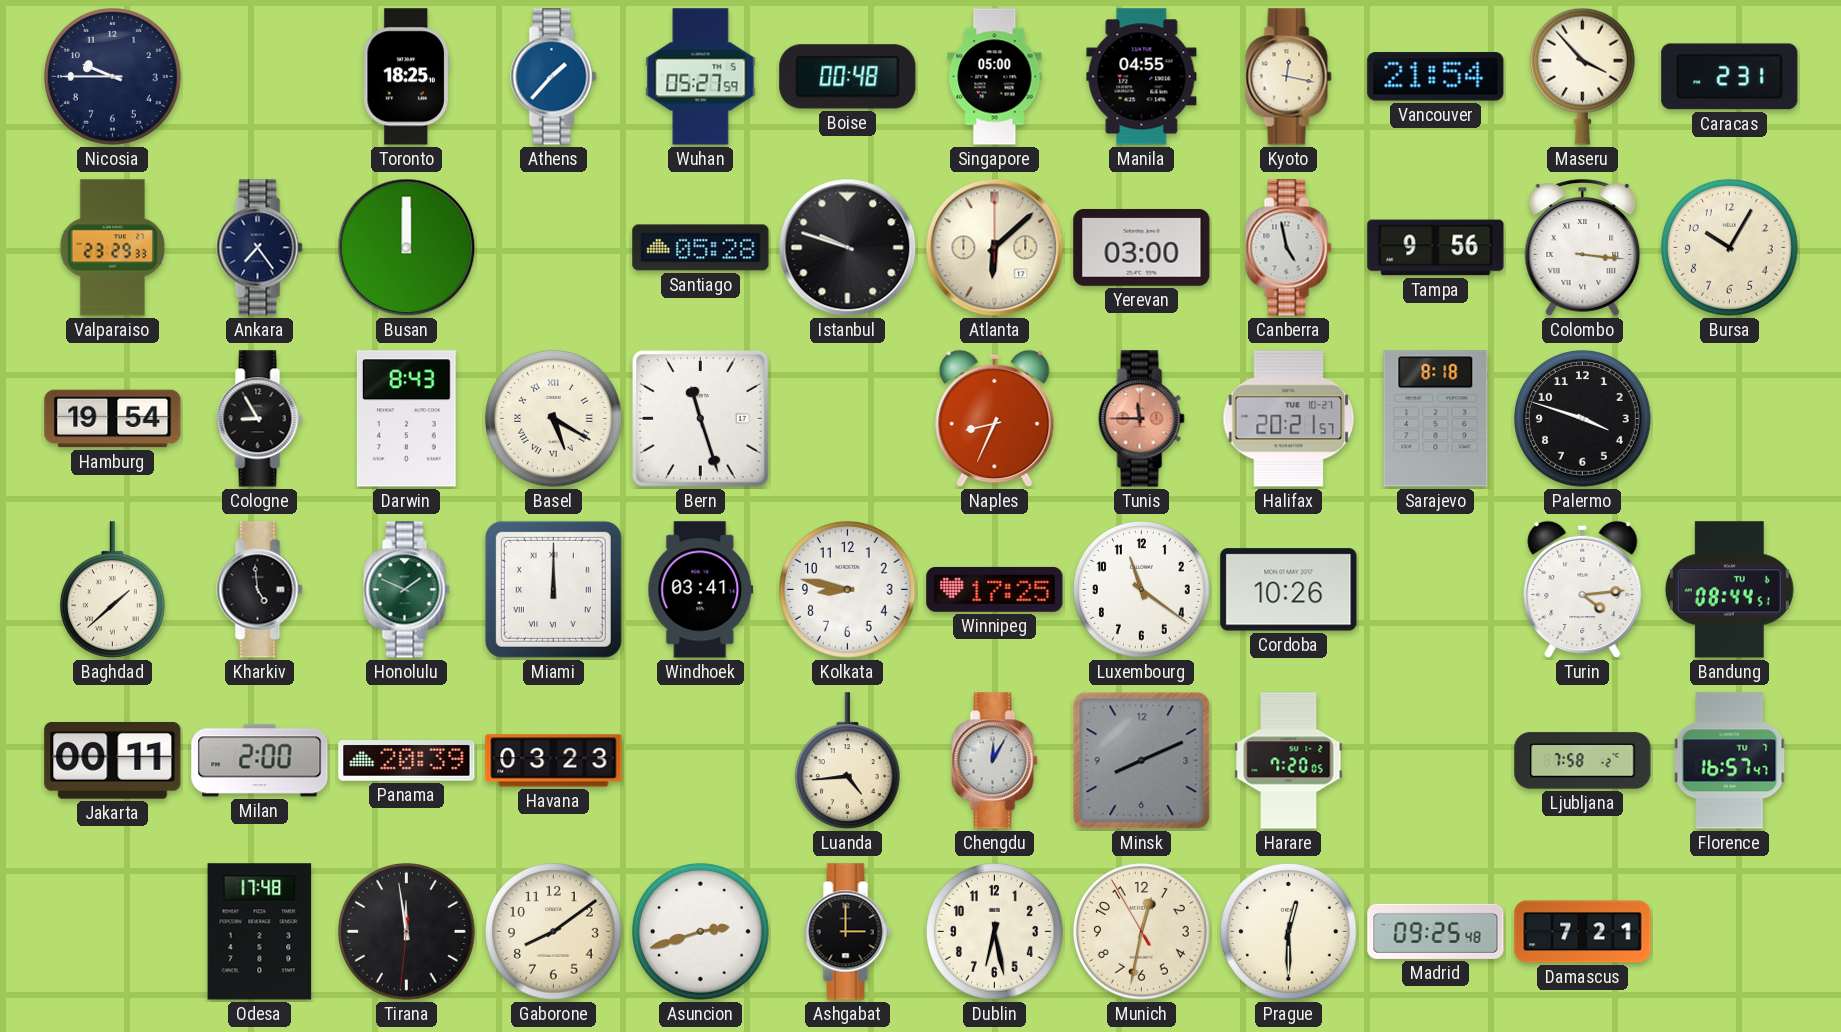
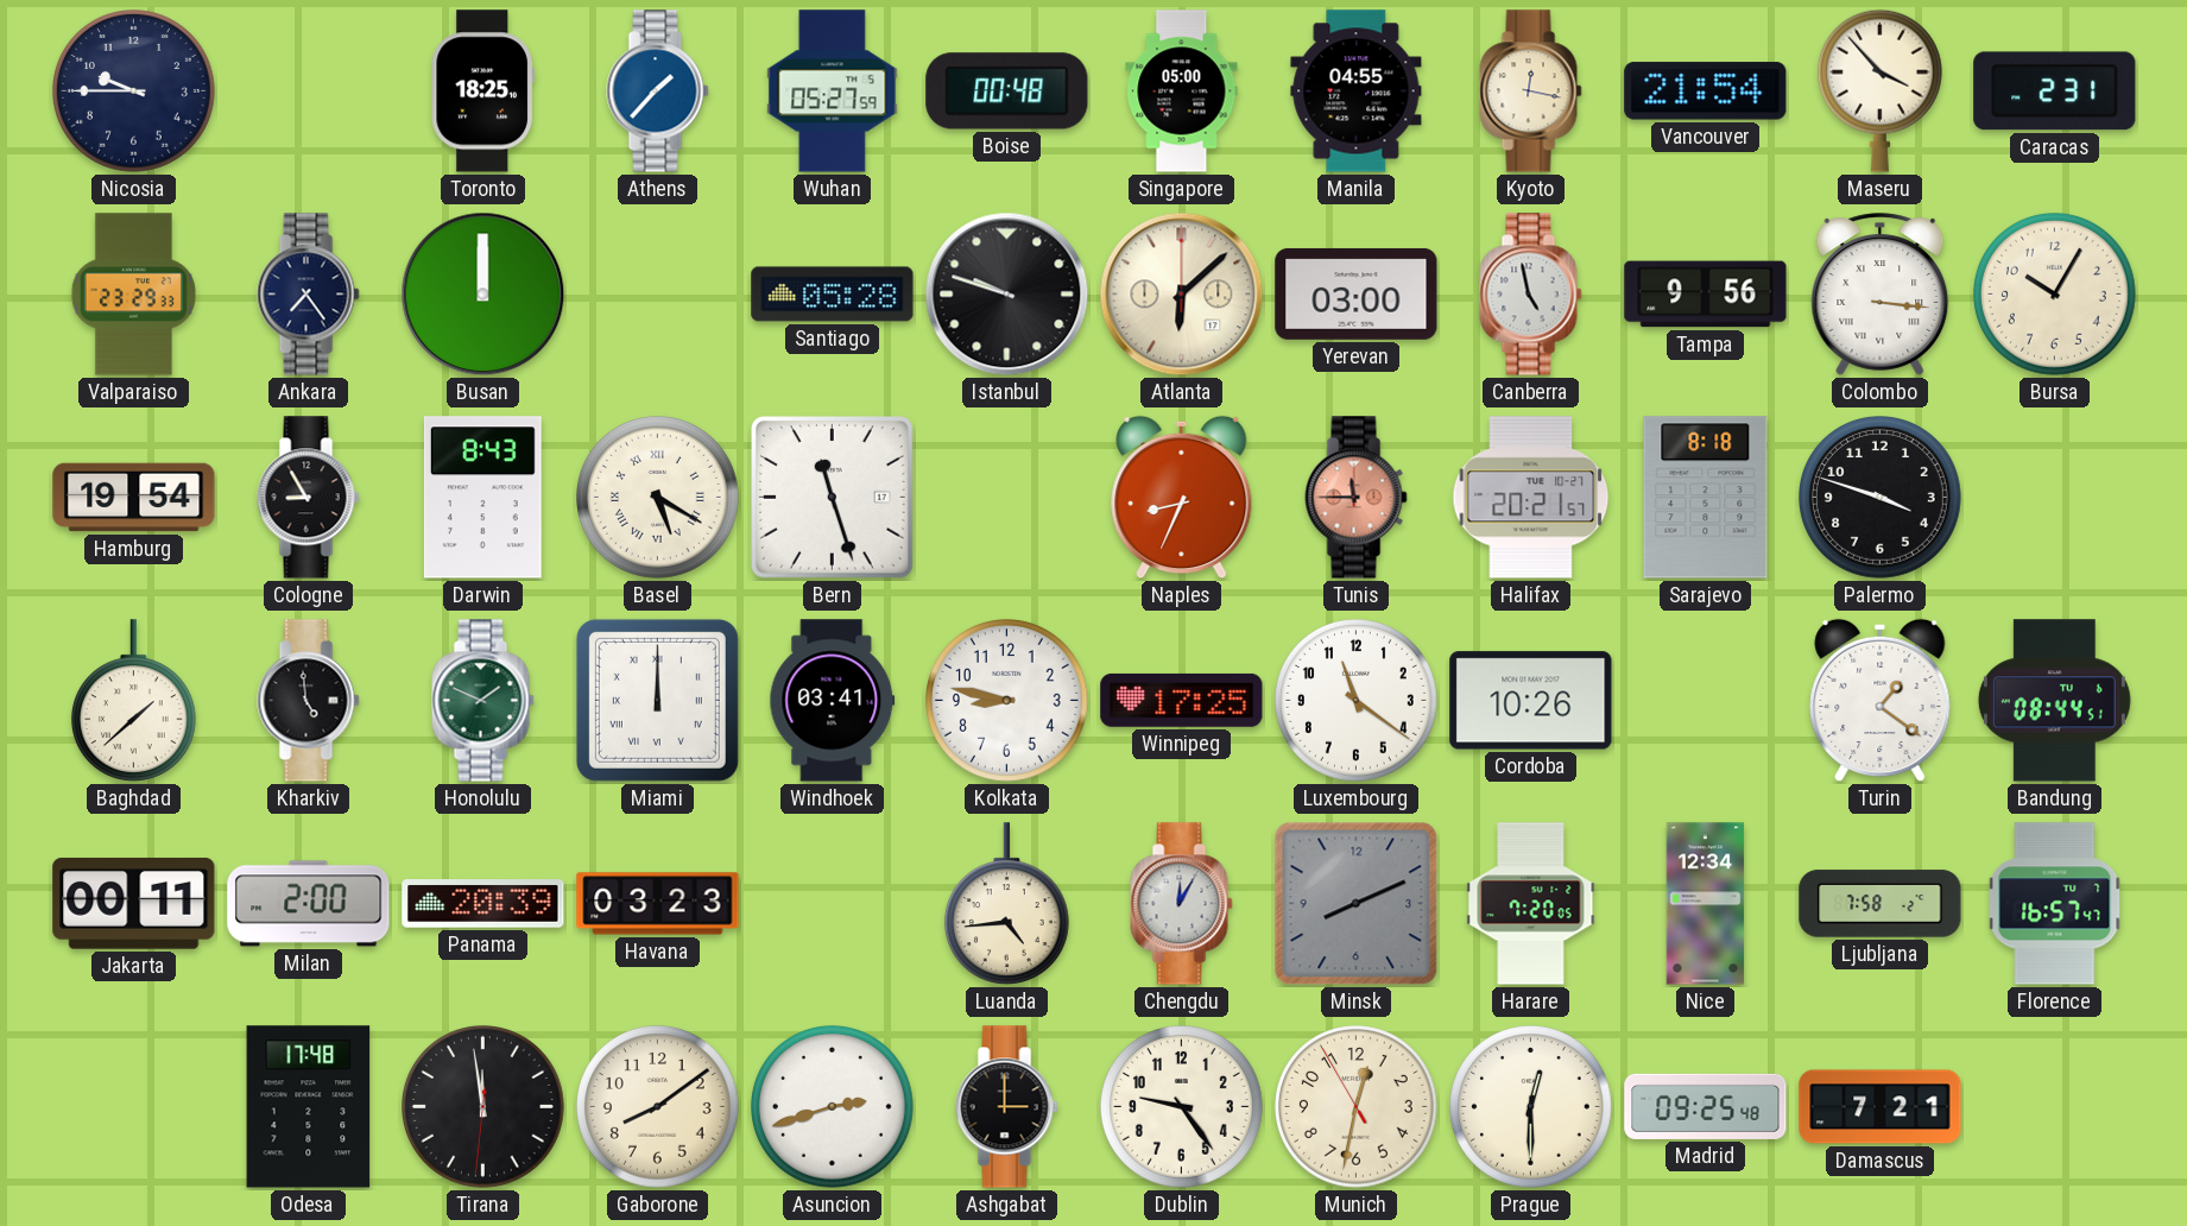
Turin: 4:14 -> 1:21
Nice: none -> 12:34
Dublin: 6:28 -> 9:24
